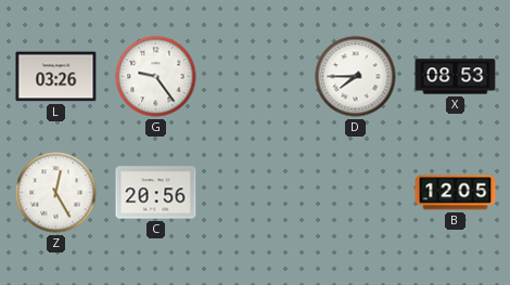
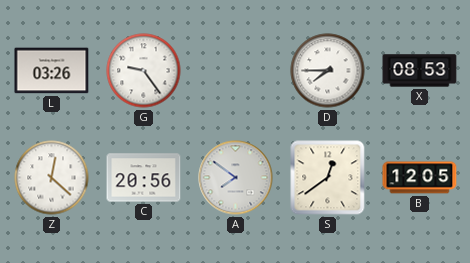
Z: 12:25 -> 12:22
A: none -> 7:51
S: none -> 12:39
